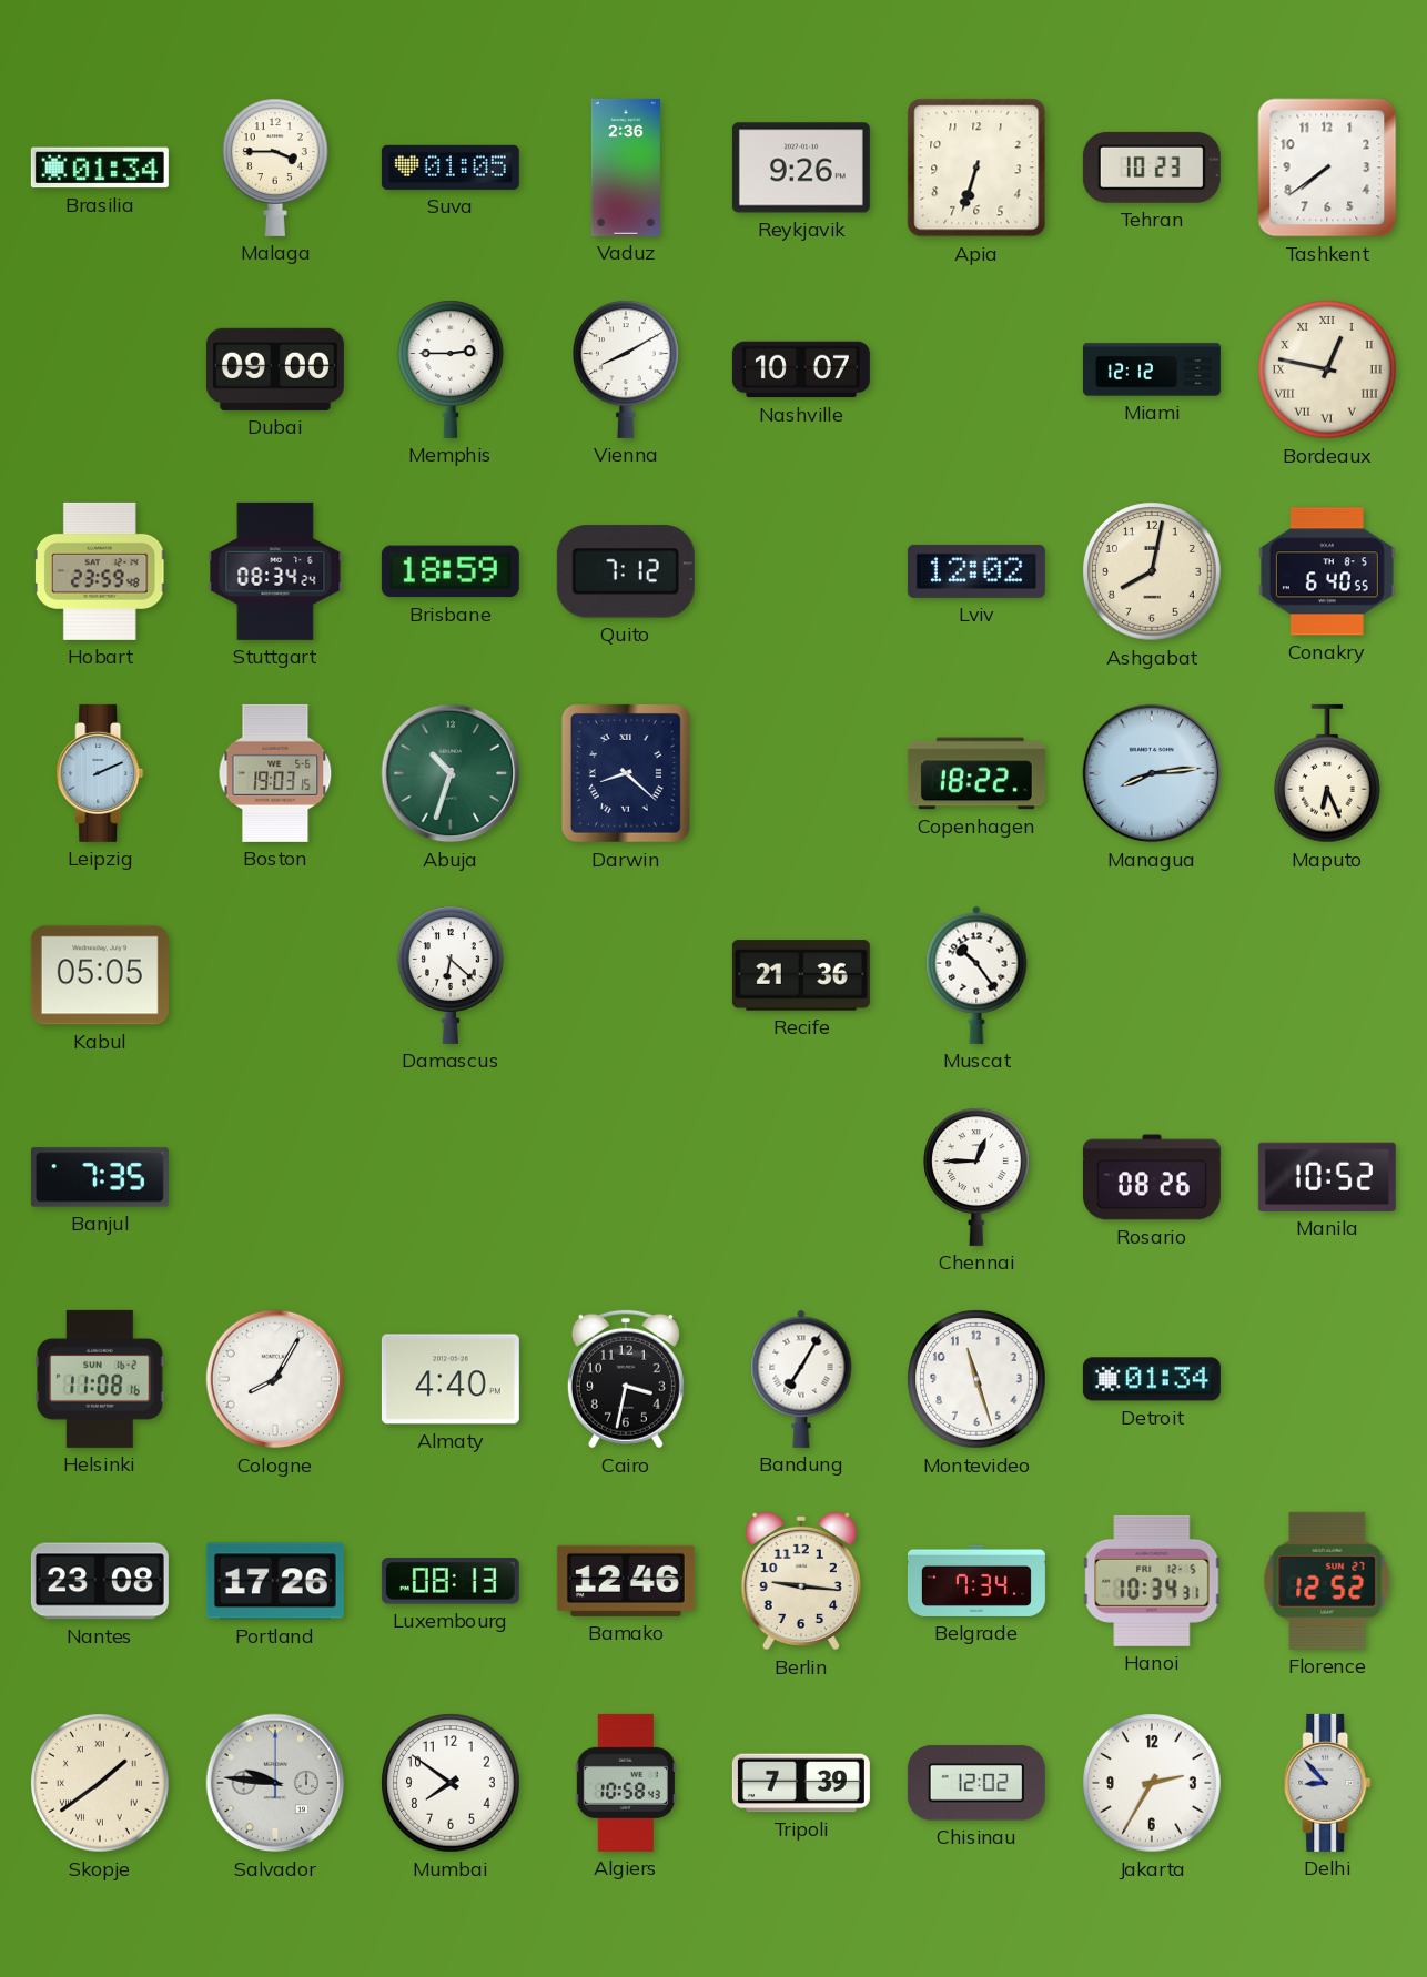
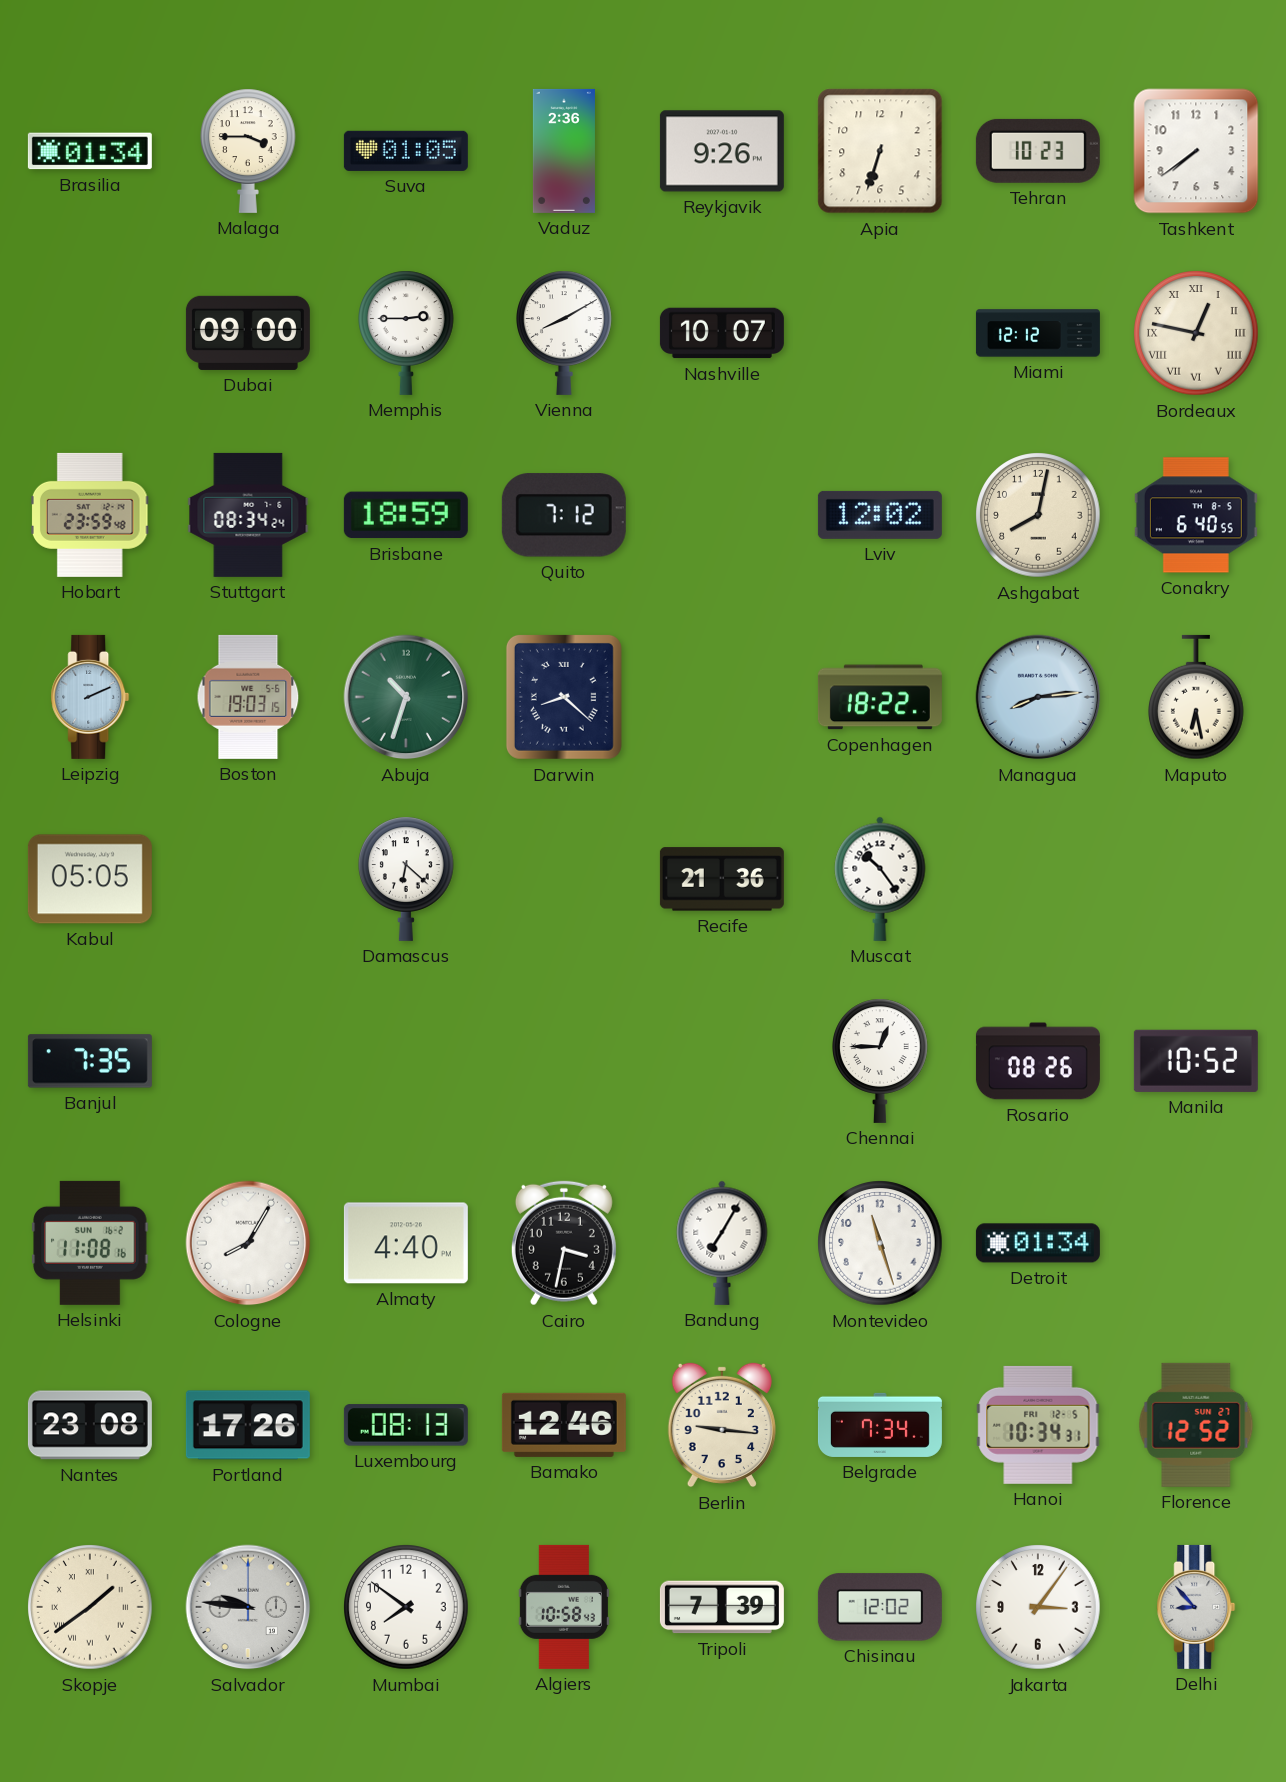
Maputo: 6:26 -> 6:28
Jakarta: 2:35 -> 3:06
